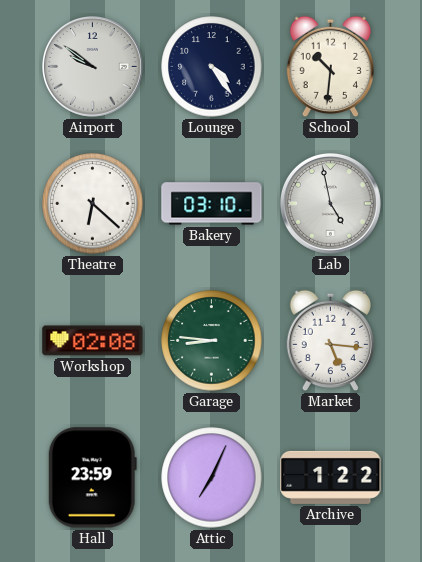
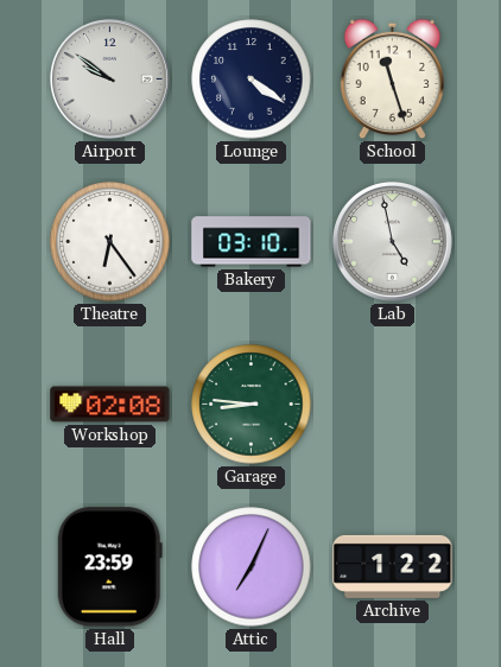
Lounge: 4:24 -> 4:21
School: 10:31 -> 11:27
Theatre: 6:22 -> 6:24
Market: 5:16 -> none
